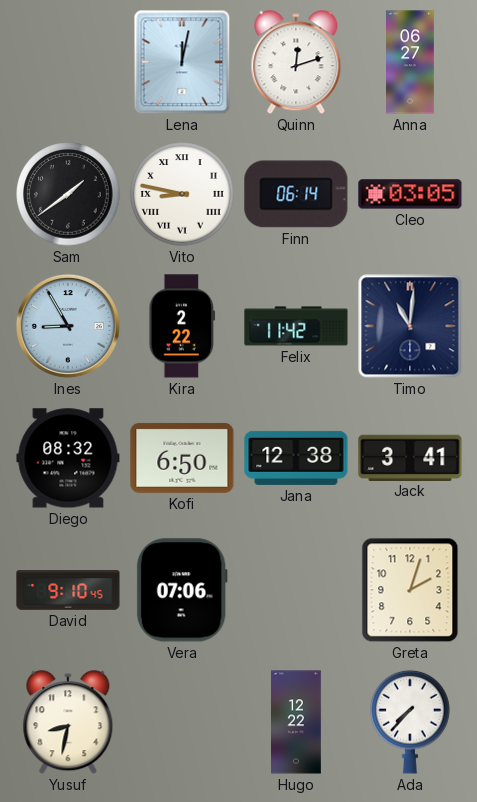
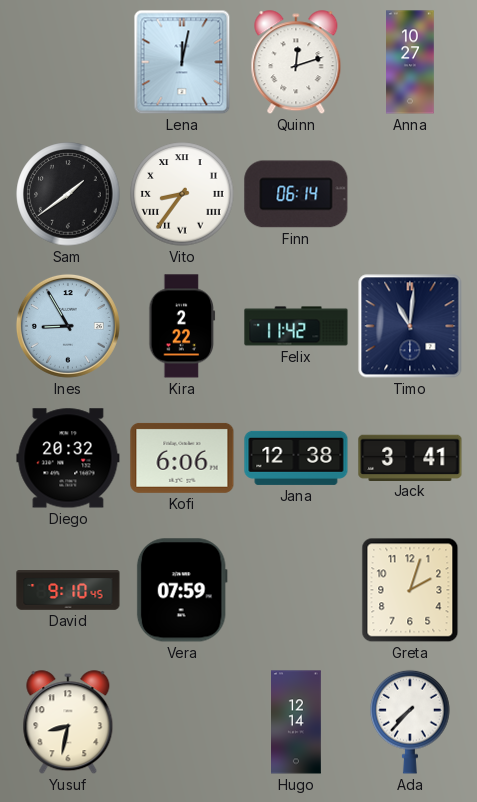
Anna: 06:27 -> 10:27
Vito: 8:47 -> 8:36
Cleo: 03:05 -> none
Diego: 08:32 -> 20:32
Kofi: 6:50 -> 6:06
Vera: 07:06 -> 07:59
Hugo: 12:22 -> 12:14
